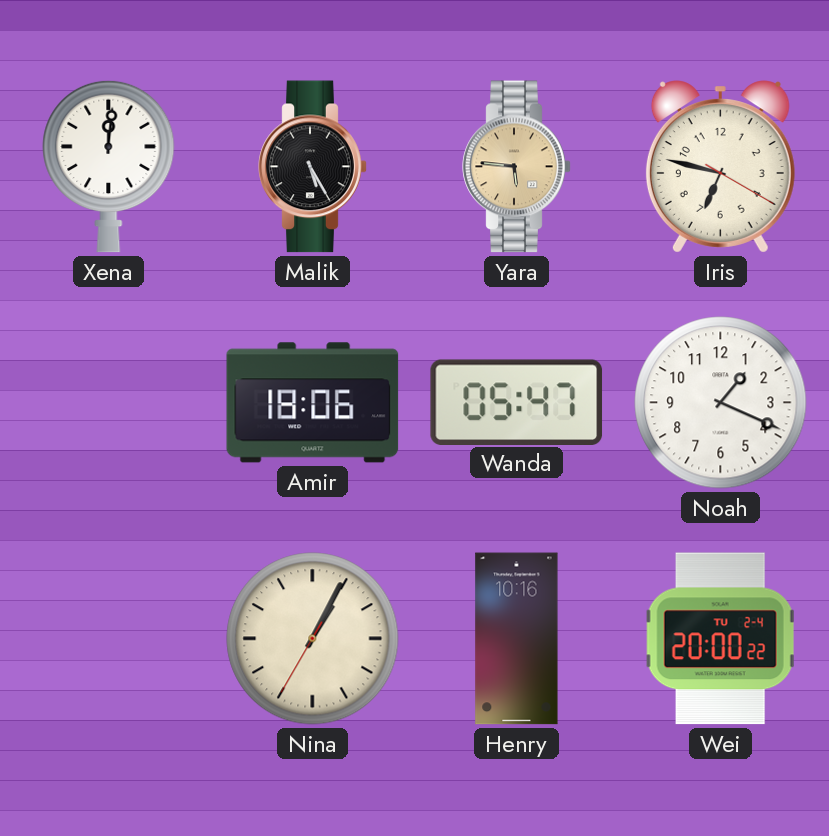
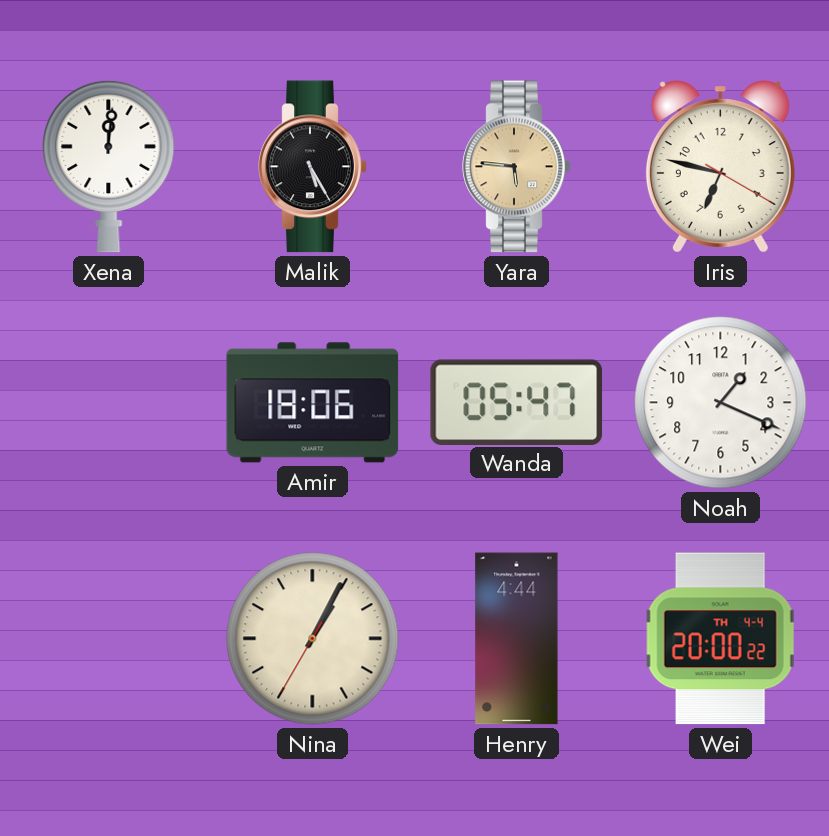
Henry: 10:16 -> 4:44
Wei date: TU 2-4 -> TH 4-4
